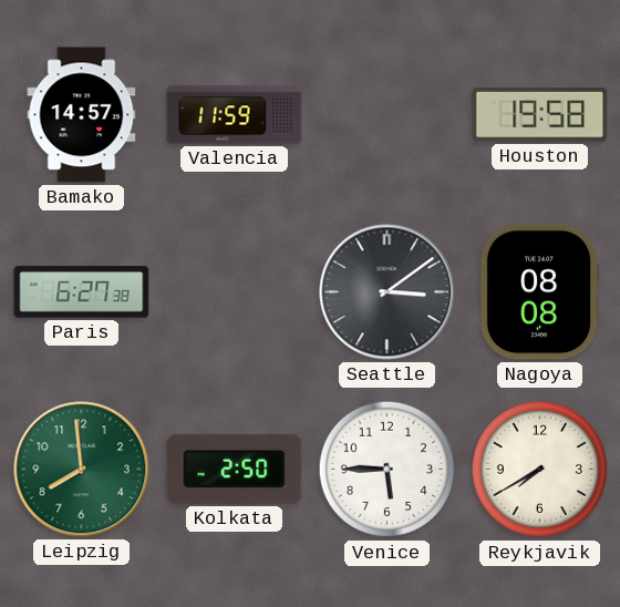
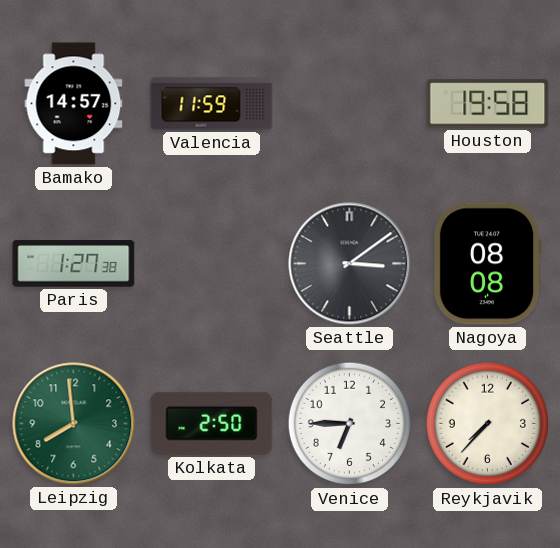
Paris: 6:27 -> 1:27
Venice: 5:45 -> 6:45
Reykjavik: 7:40 -> 7:37
